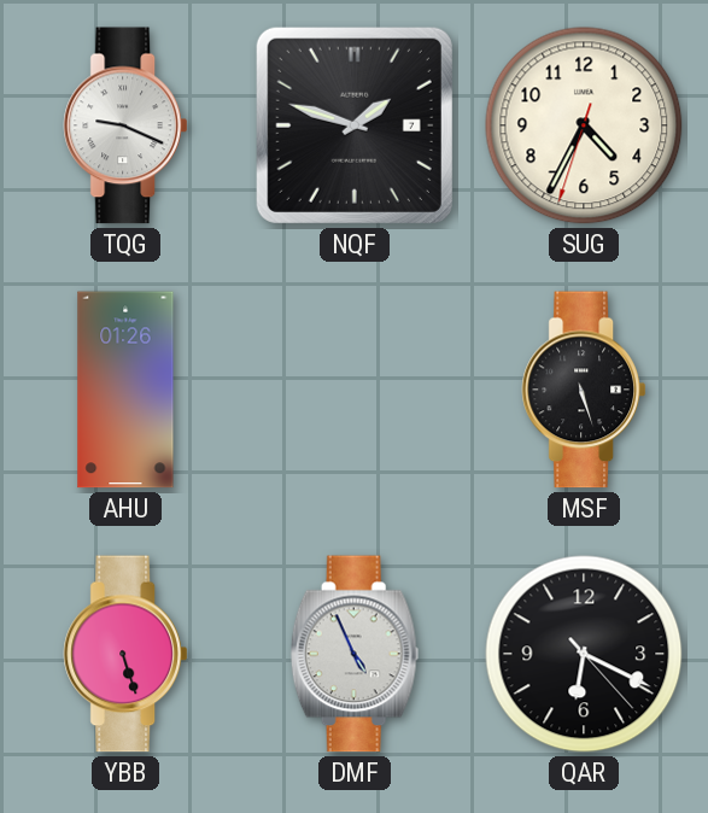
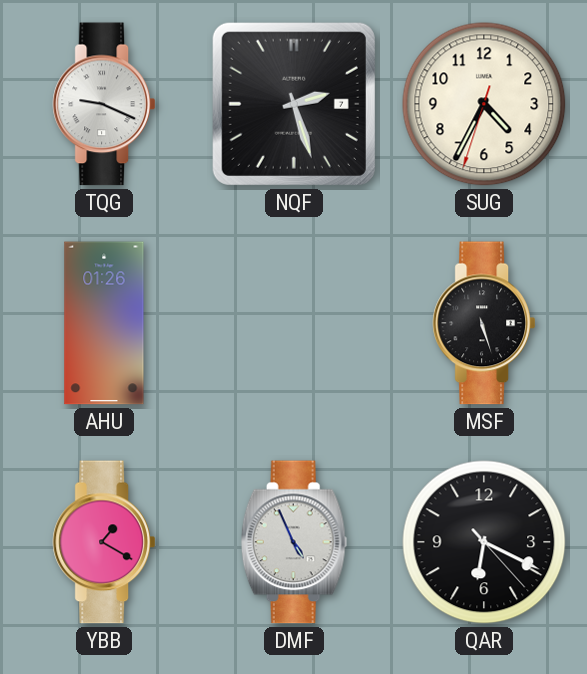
NQF: 1:48 -> 2:27
YBB: 5:27 -> 1:20
